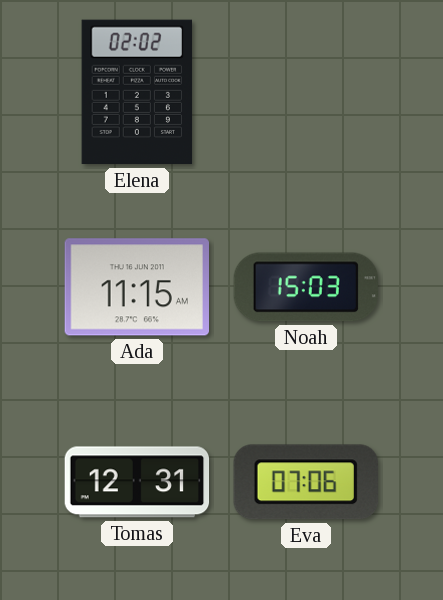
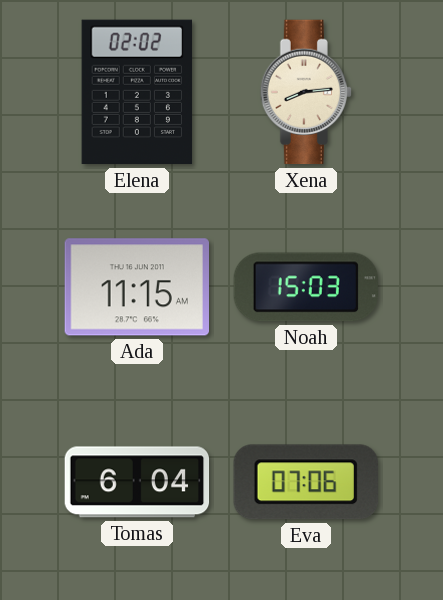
Xena: none -> 8:14
Tomas: 12:31 -> 6:04
